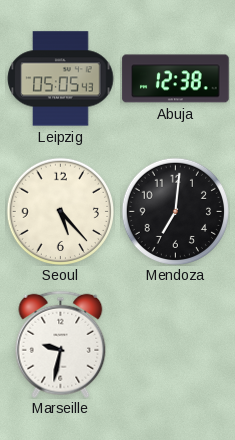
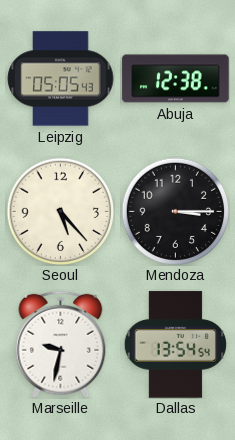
Mendoza: 7:01 -> 3:15
Dallas: none -> 13:54
